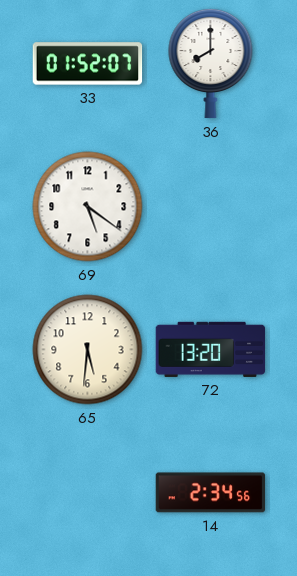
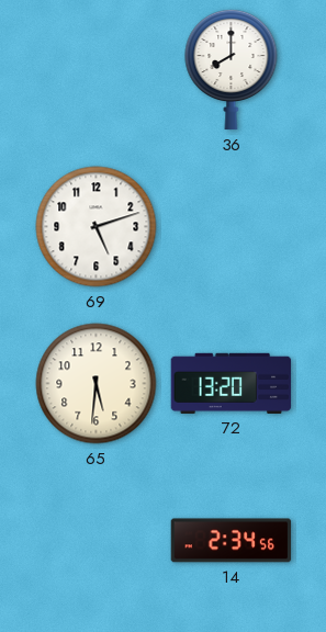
33: 01:52 -> none
69: 5:21 -> 5:12
